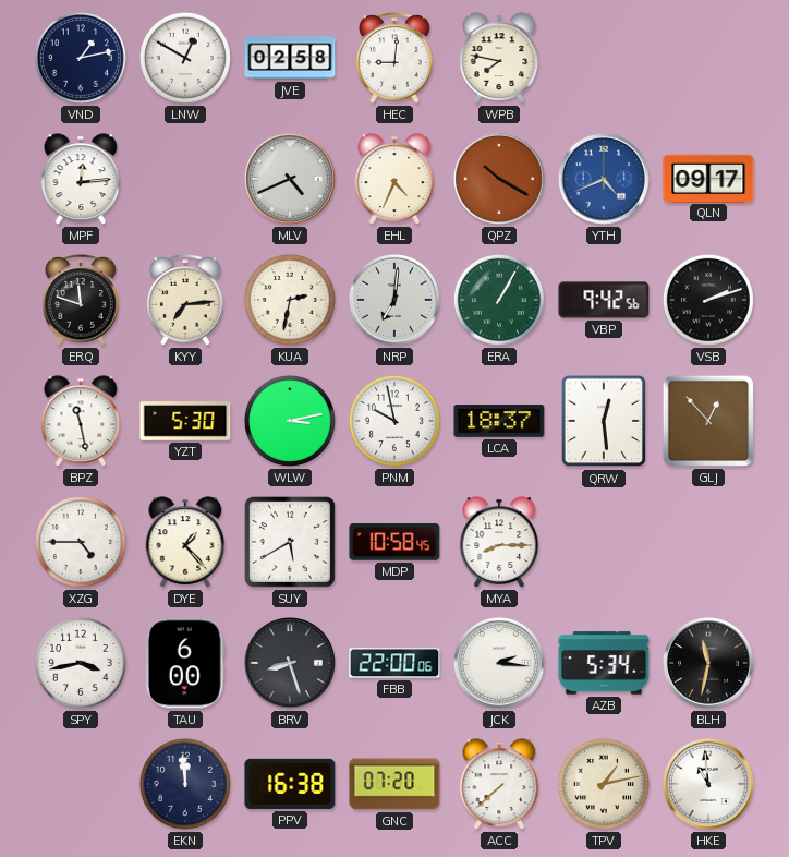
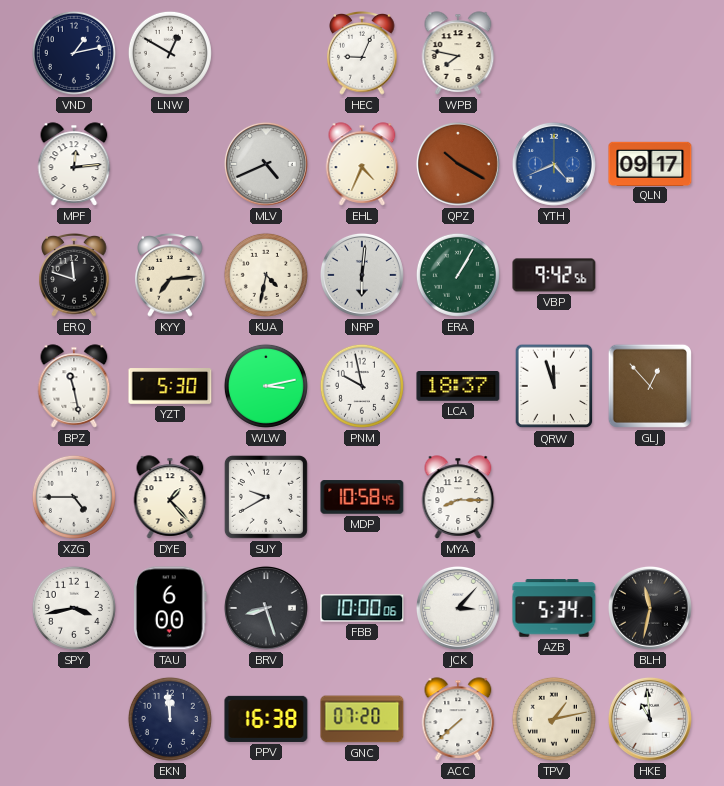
JVE: 02:58 -> none
HEC: 9:01 -> 9:04
KUA: 2:32 -> 4:32
NRP: 7:01 -> 6:01
VSB: 2:12 -> none
QRW: 12:29 -> 11:57
SUY: 5:40 -> 9:40
FBB: 22:00 -> 10:00
JCK: 2:16 -> 3:07
